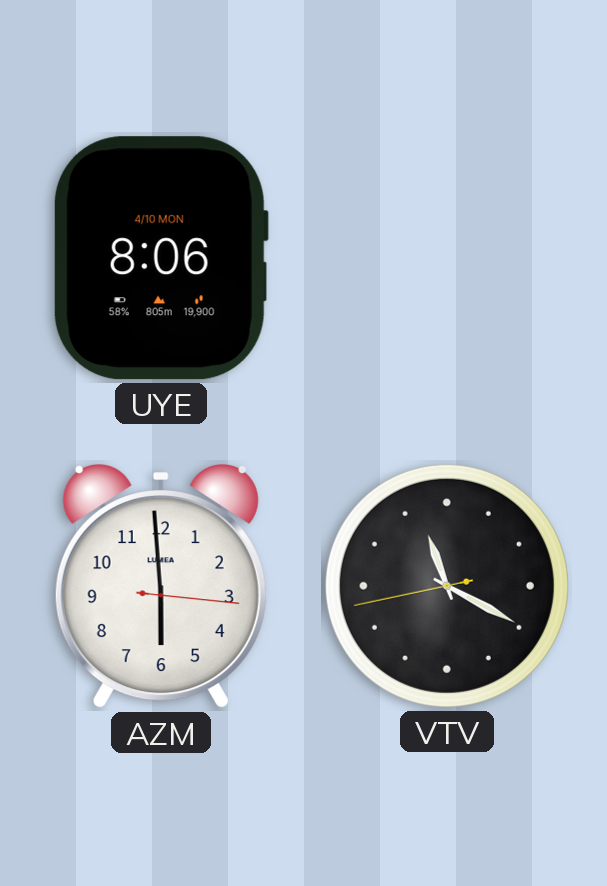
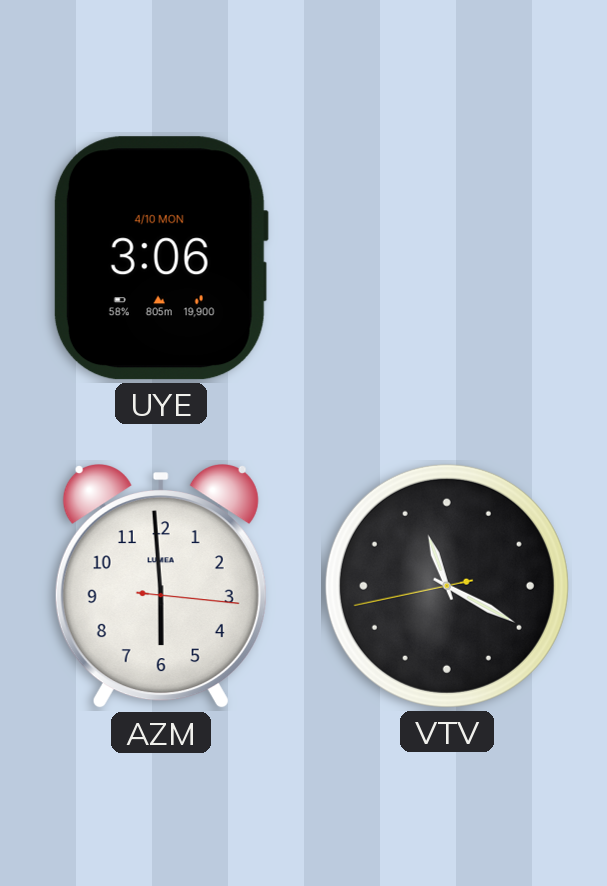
UYE: 8:06 -> 3:06
